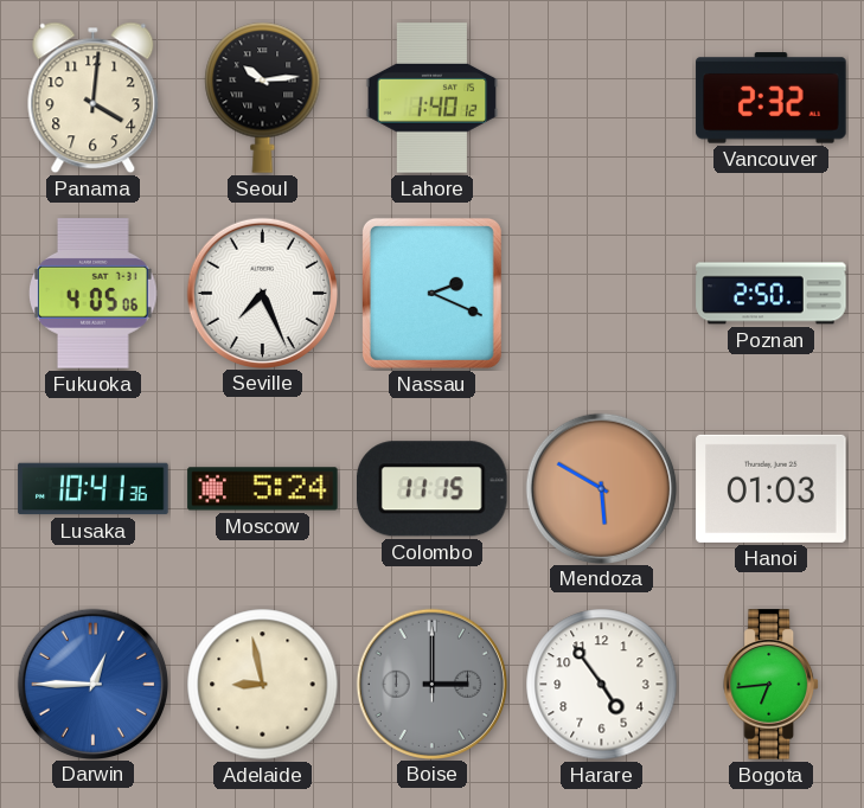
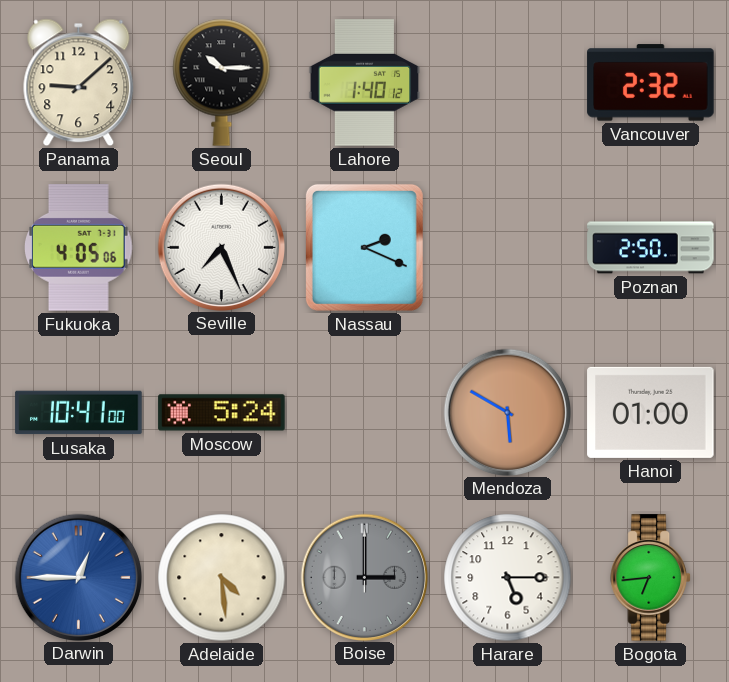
Panama: 4:01 -> 9:08
Seoul: 10:14 -> 10:15
Lusaka: 10:41:36 -> 10:41:00
Colombo: 11:15 -> none
Hanoi: 01:03 -> 01:00
Adelaide: 8:58 -> 4:29
Harare: 4:54 -> 5:15
